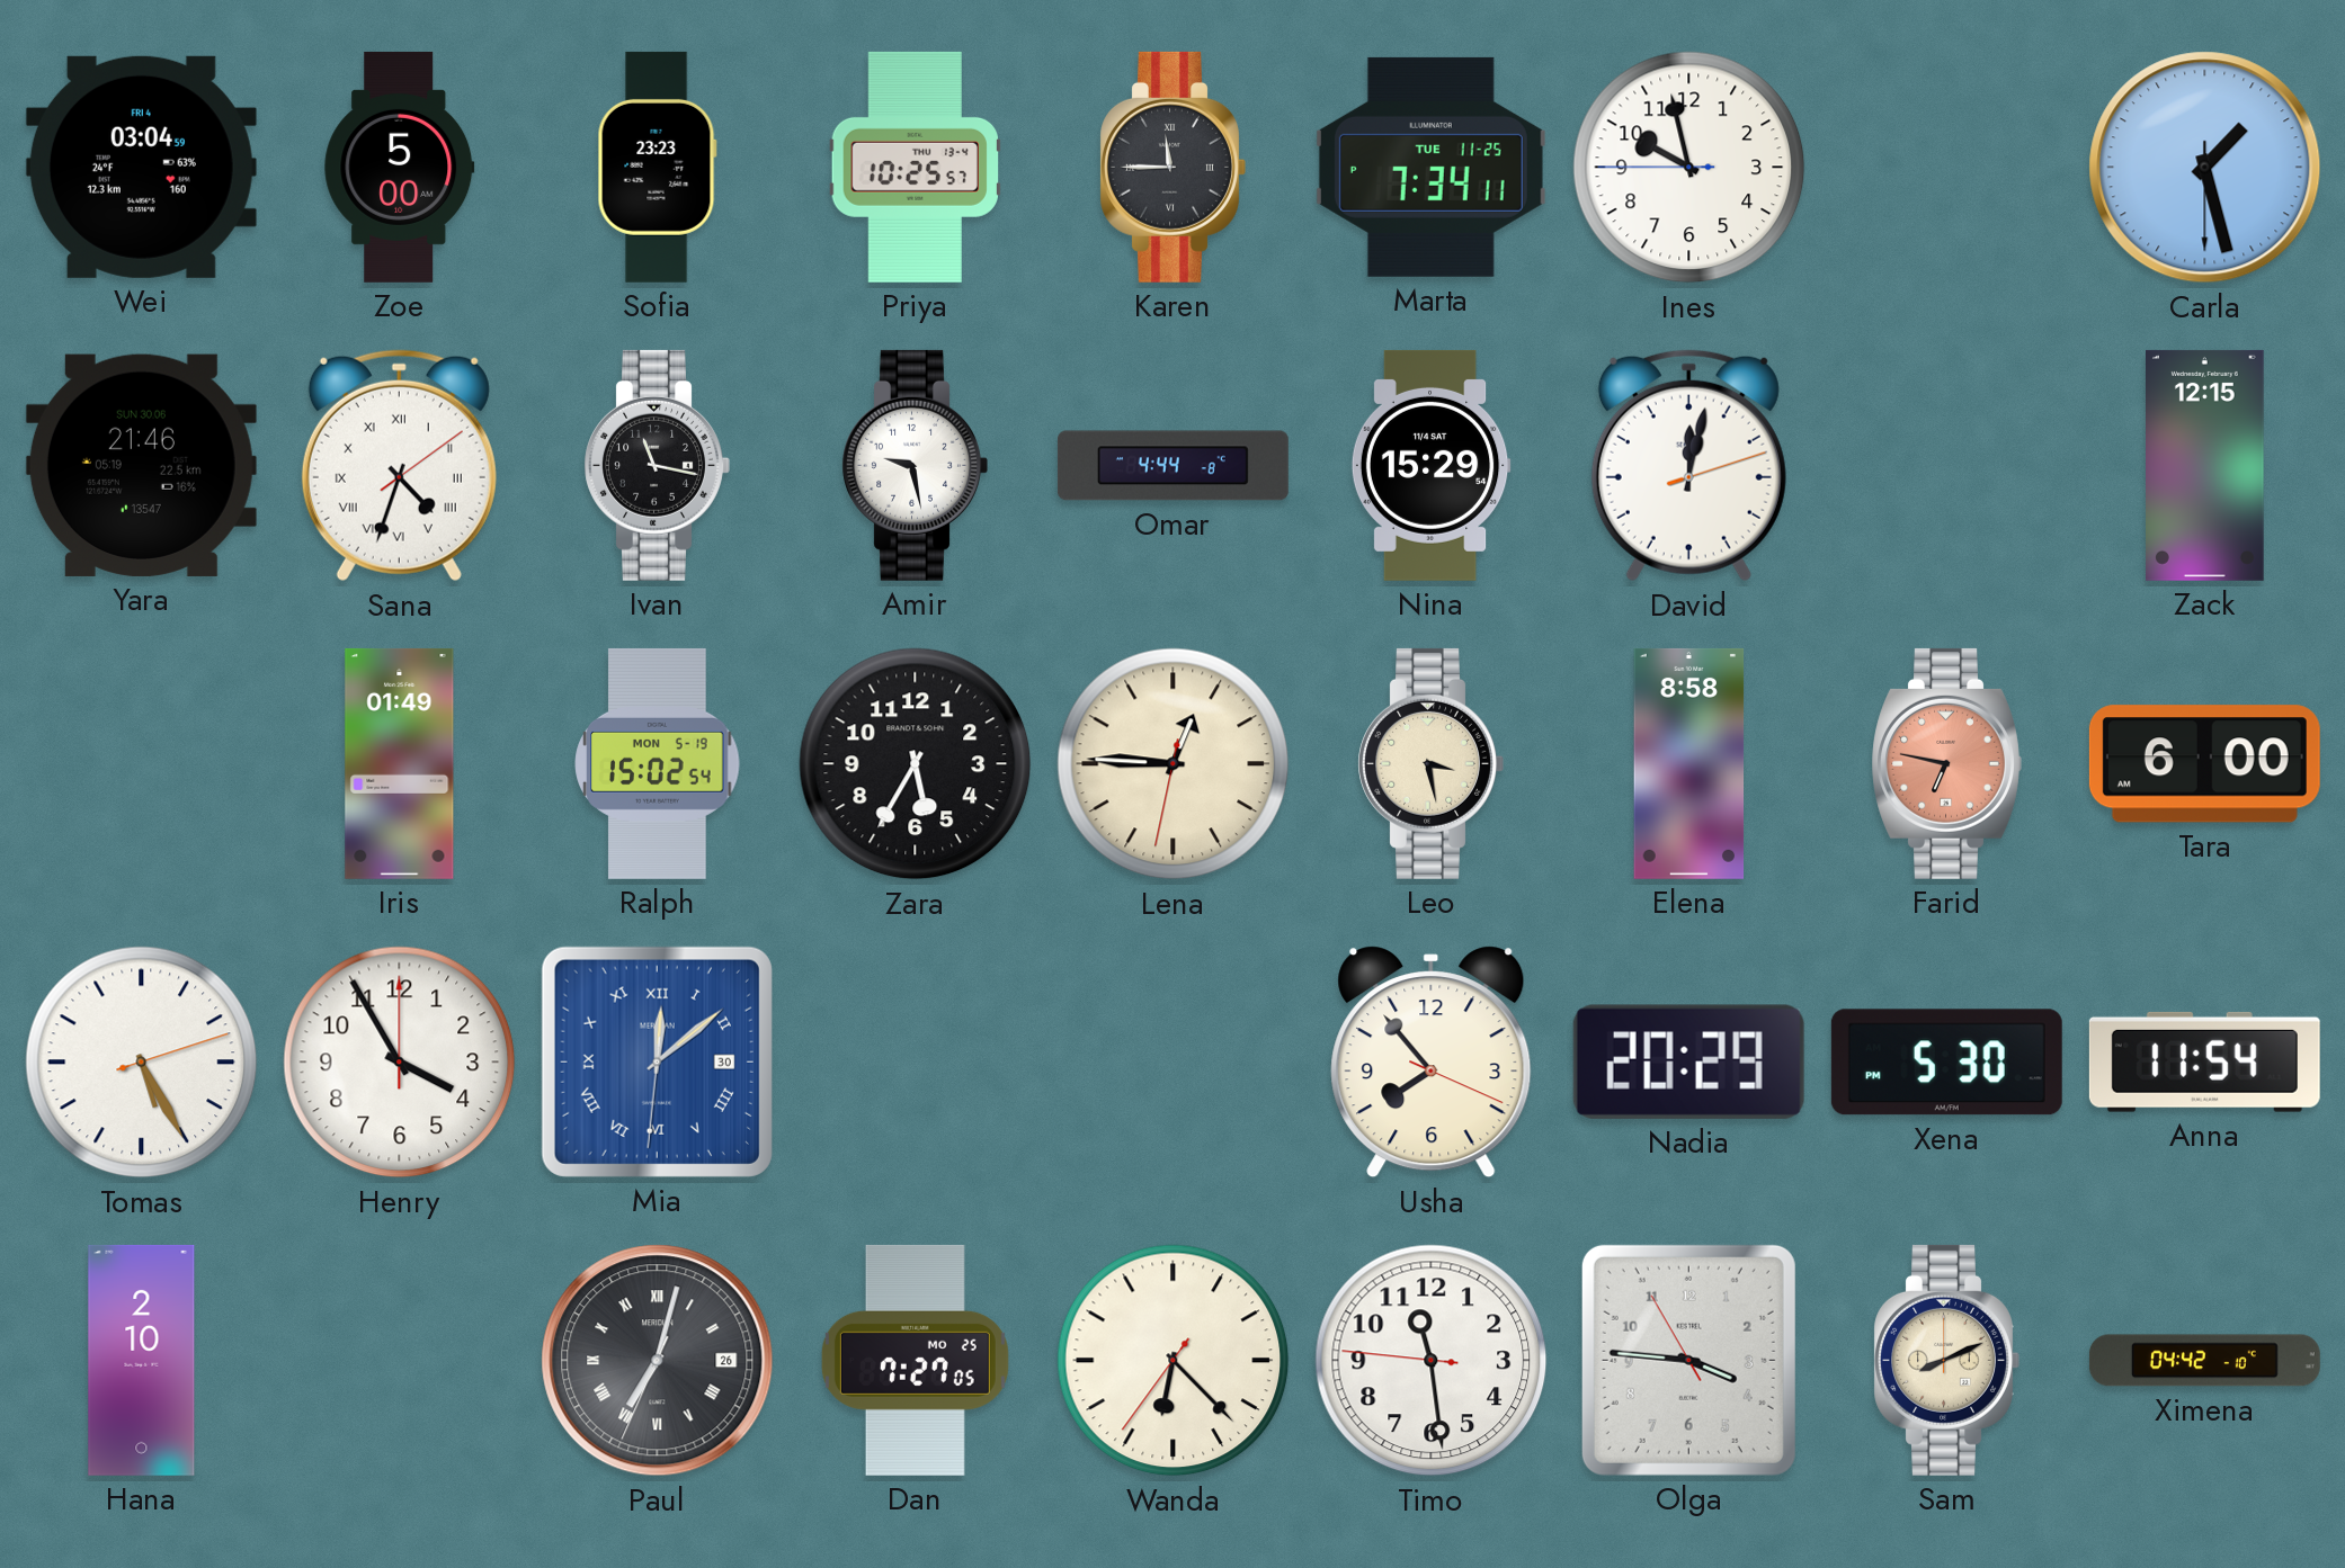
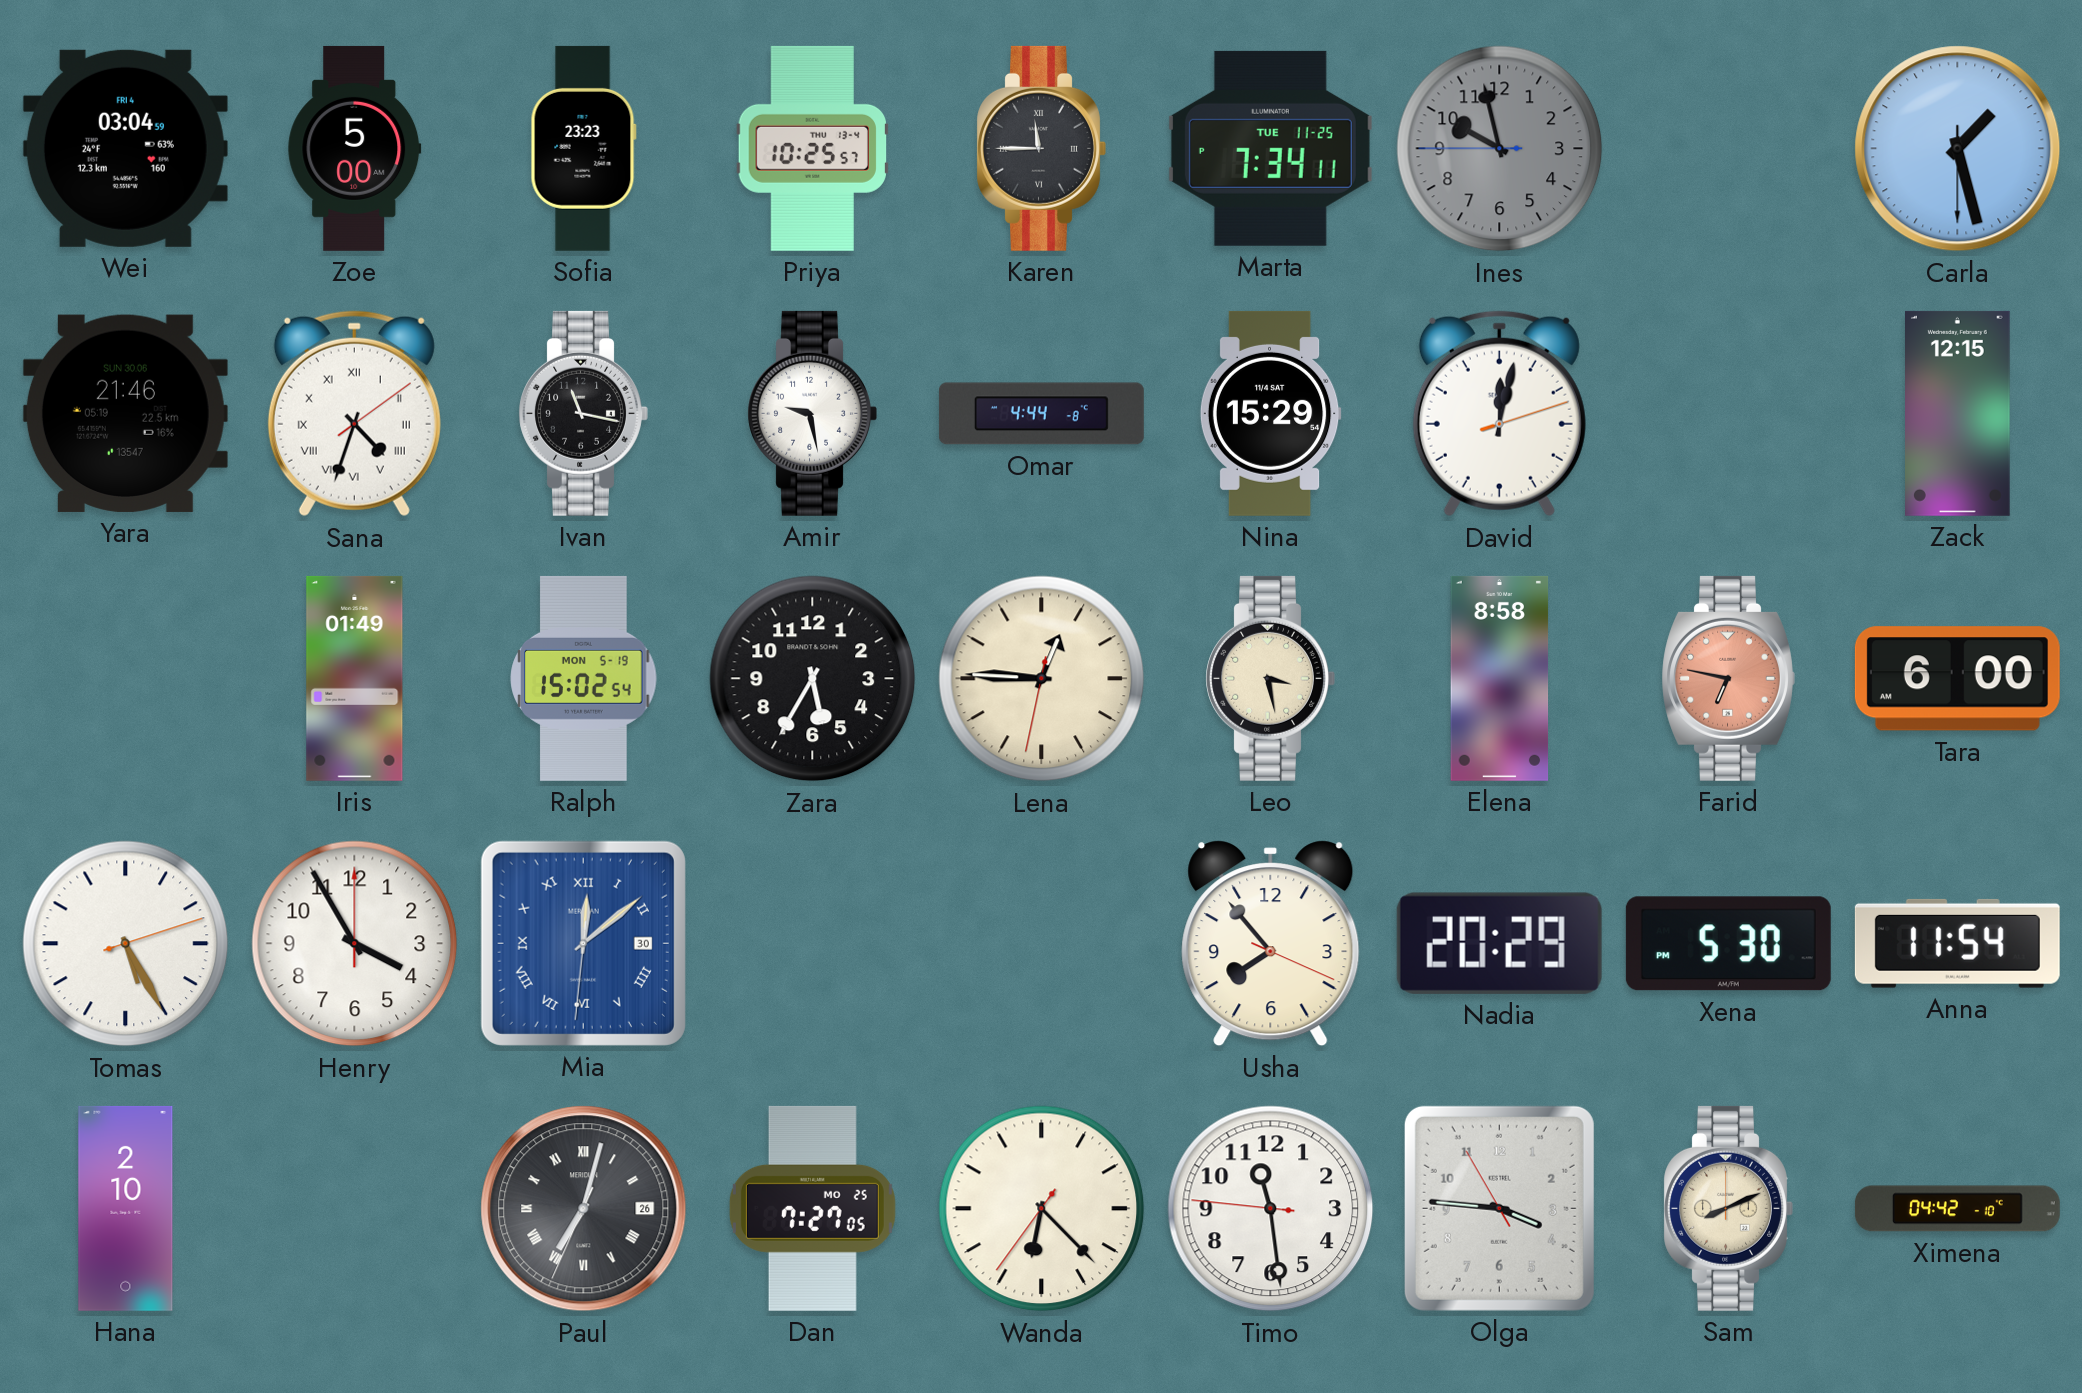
Ines dial: white -> grey
